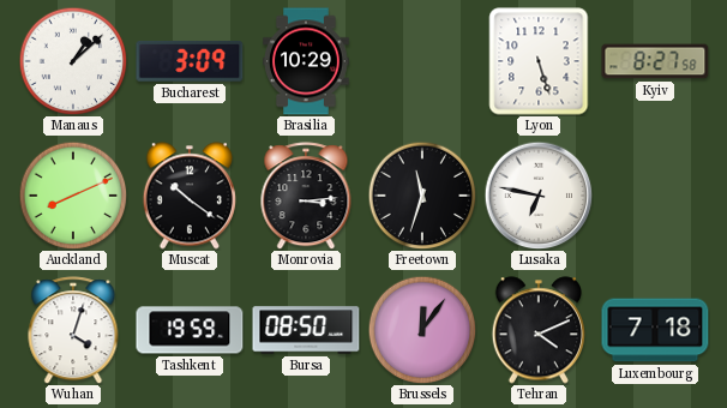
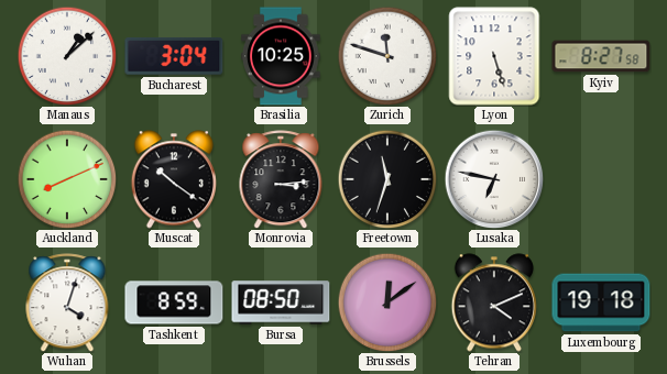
Bucharest: 3:09 -> 3:04
Brasilia: 10:29 -> 10:25
Zurich: none -> 11:48
Tashkent: 19:59 -> 8:59
Brussels: 12:06 -> 12:09
Luxembourg: 7:18 -> 19:18
